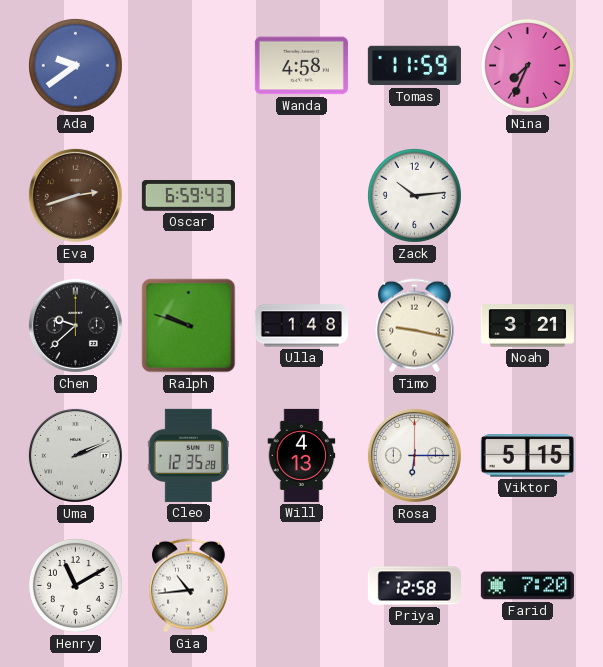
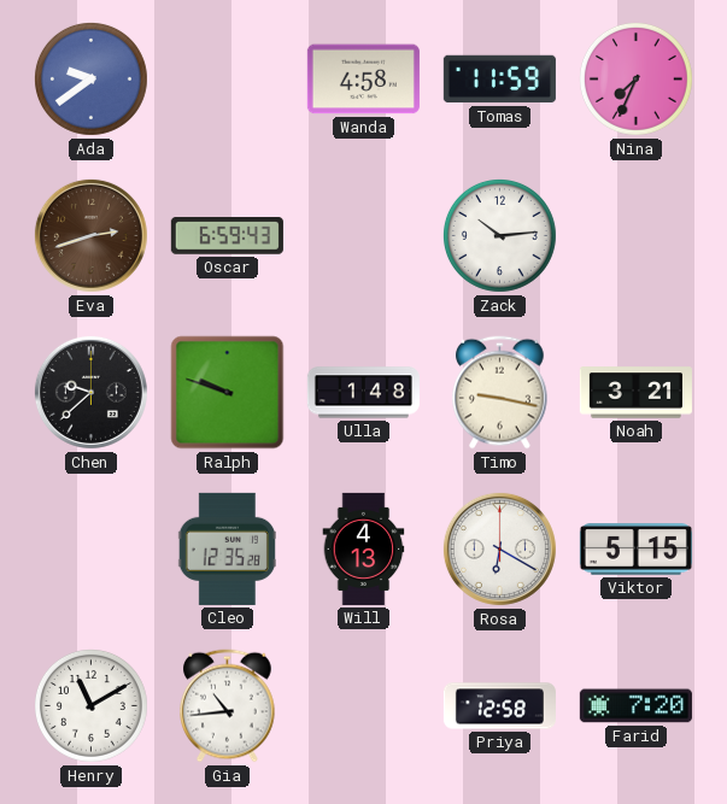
Uma: 2:11 -> none
Rosa: 6:15 -> 6:20
